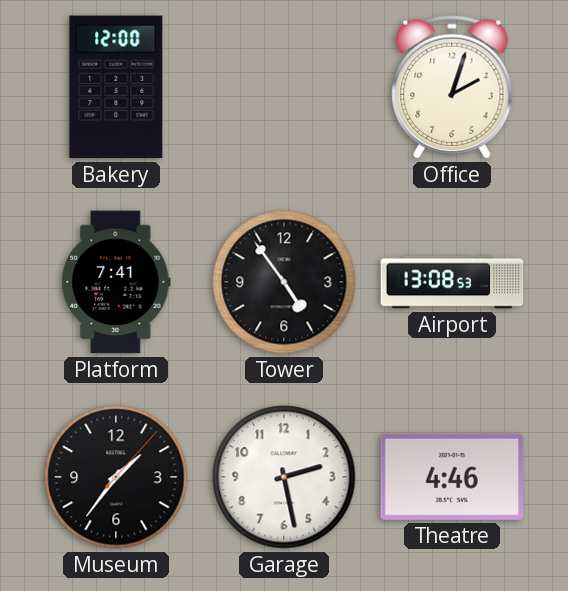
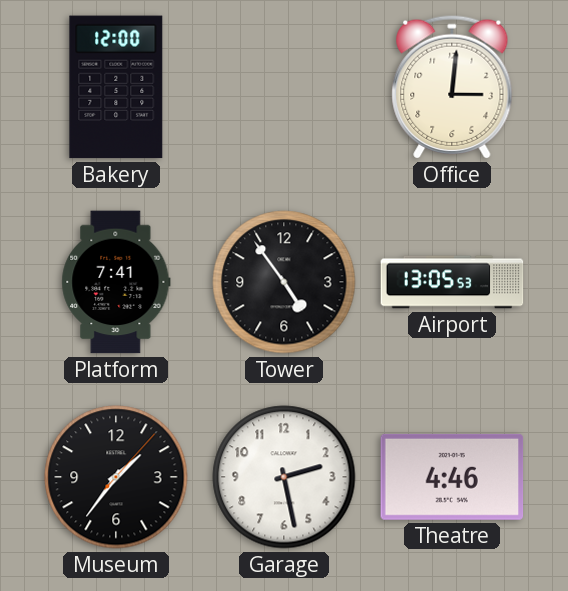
Office: 2:03 -> 3:01
Airport: 13:08 -> 13:05
